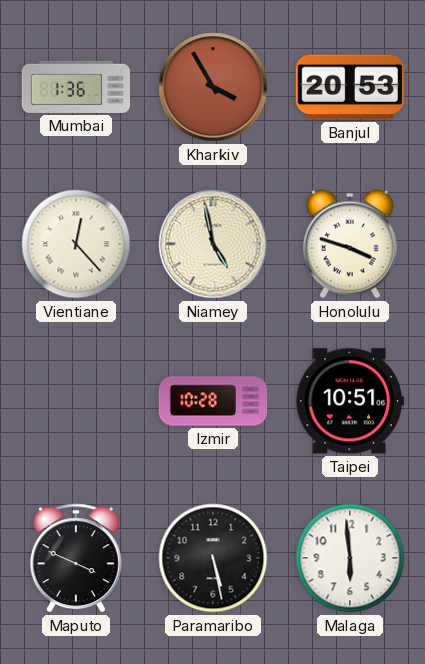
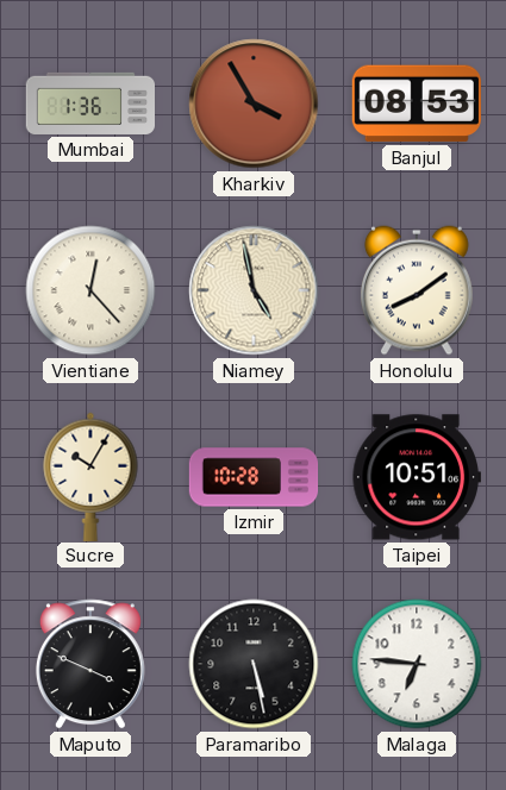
Banjul: 20:53 -> 08:53
Honolulu: 3:48 -> 8:09
Sucre: none -> 10:05
Malaga: 5:59 -> 6:46
